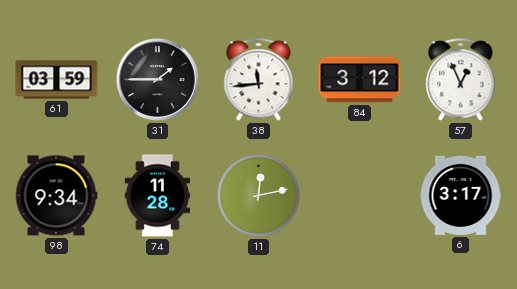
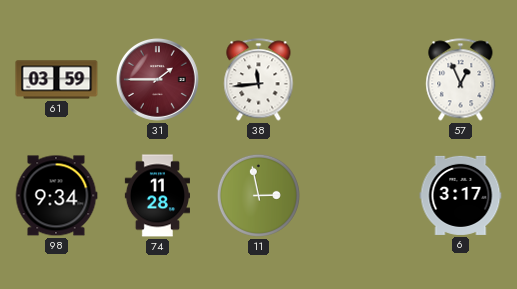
31 dial: black -> burgundy
84: 3:12 -> none
11: 12:13 -> 2:58
